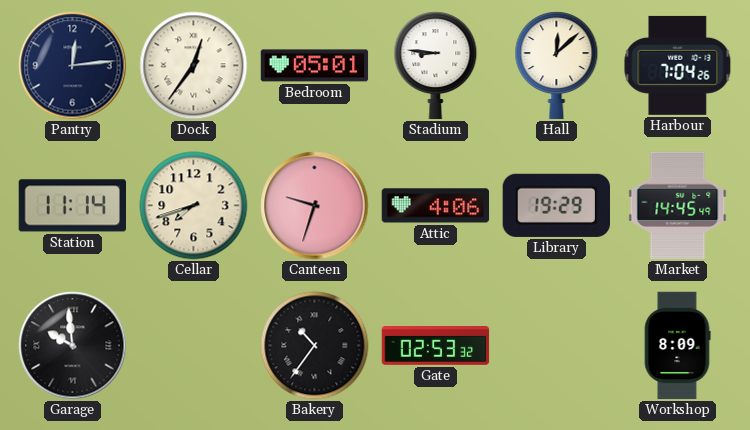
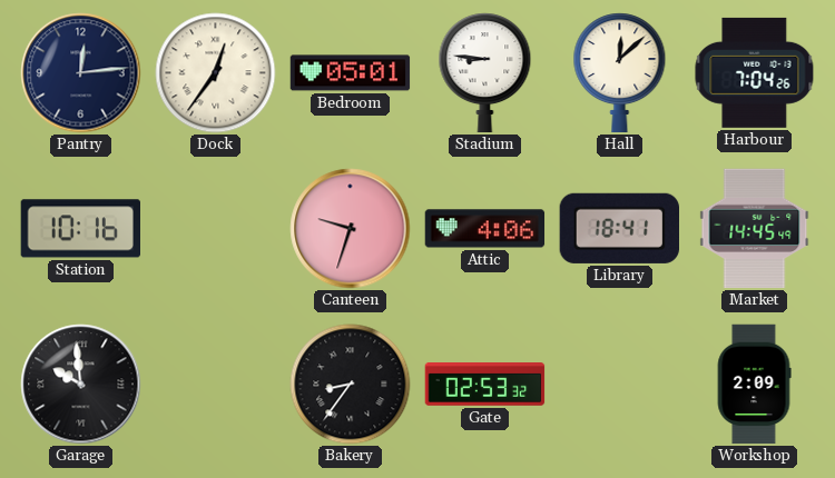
Station: 11:14 -> 10:16
Cellar: 7:42 -> none
Library: 19:29 -> 18:41
Bakery: 10:36 -> 8:36
Workshop: 8:09 -> 2:09
